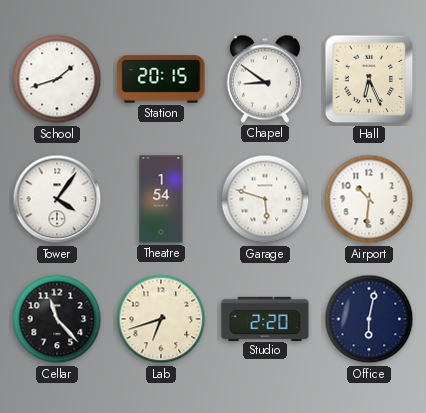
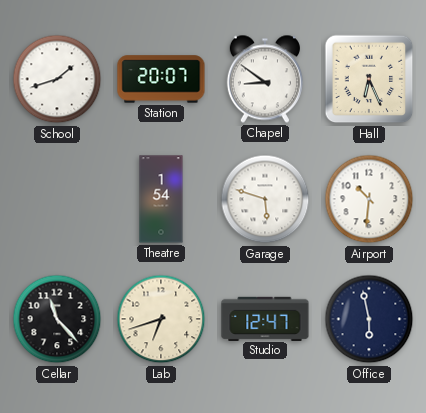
Station: 20:15 -> 20:07
Tower: 4:06 -> none
Studio: 2:20 -> 12:47
Office: 6:02 -> 5:58
